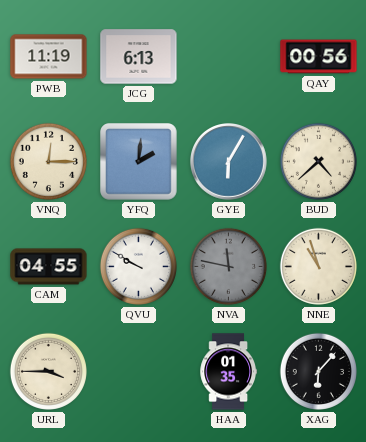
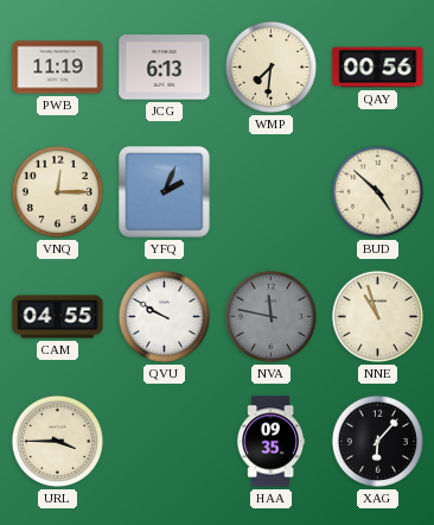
WMP: none -> 7:31
YFQ: 2:01 -> 2:04
GYE: 6:05 -> none
BUD: 4:38 -> 4:52
HAA: 01:35 -> 09:35
